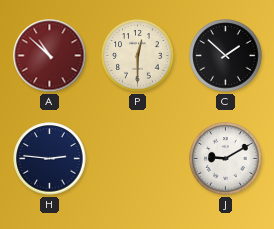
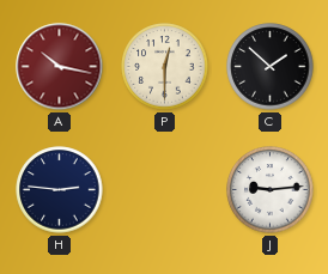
A: 10:52 -> 10:17
J: 9:10 -> 9:14
